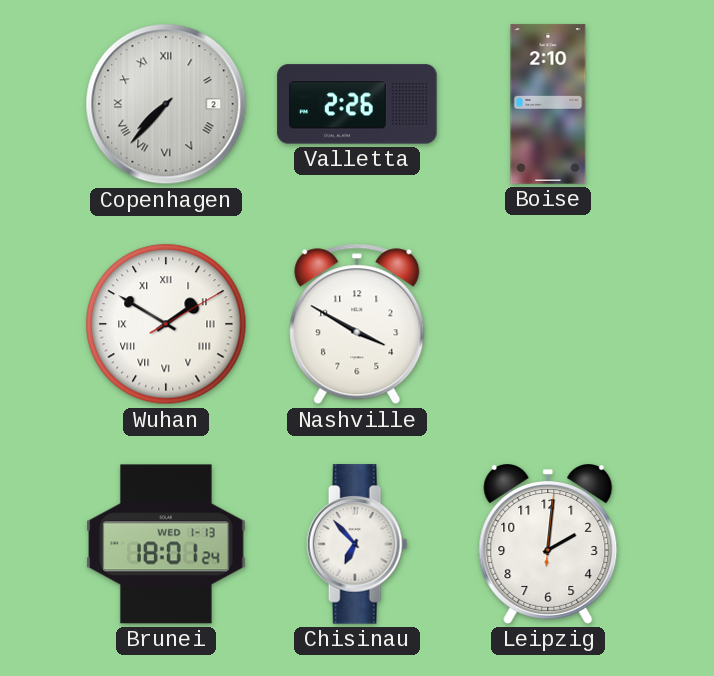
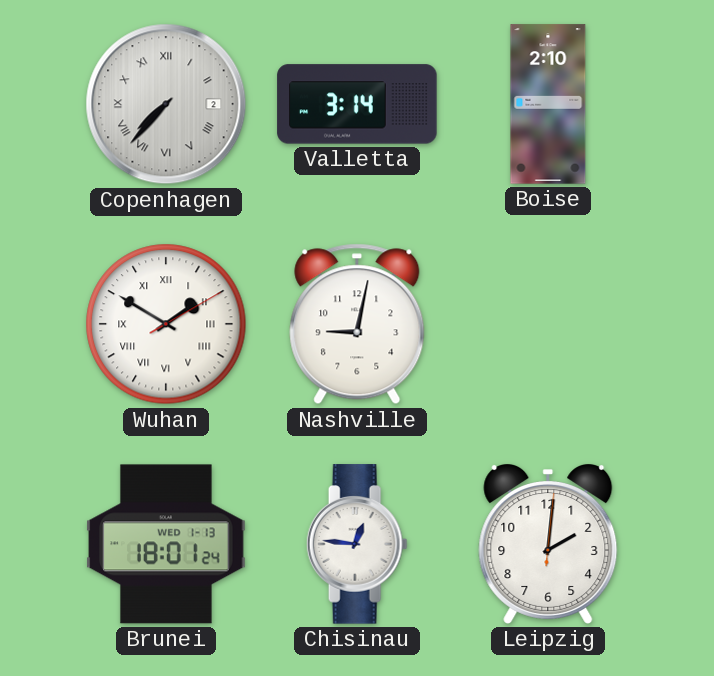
Valletta: 2:26 -> 3:14
Nashville: 3:50 -> 9:02
Chisinau: 6:53 -> 12:46
